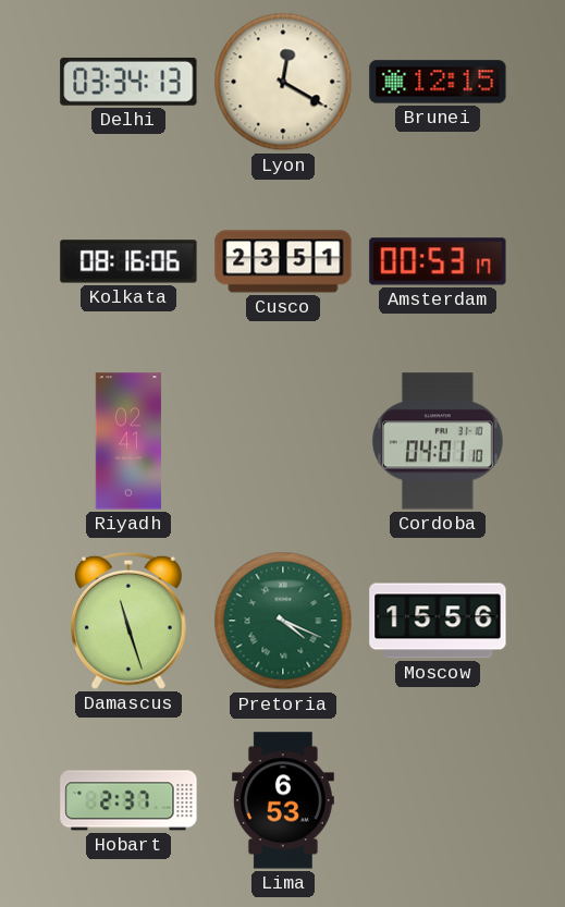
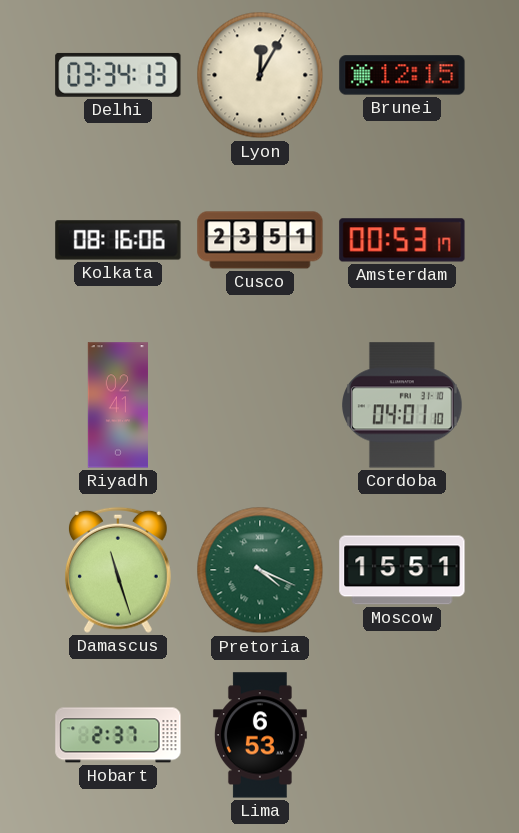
Lyon: 12:20 -> 12:05
Moscow: 15:56 -> 15:51
